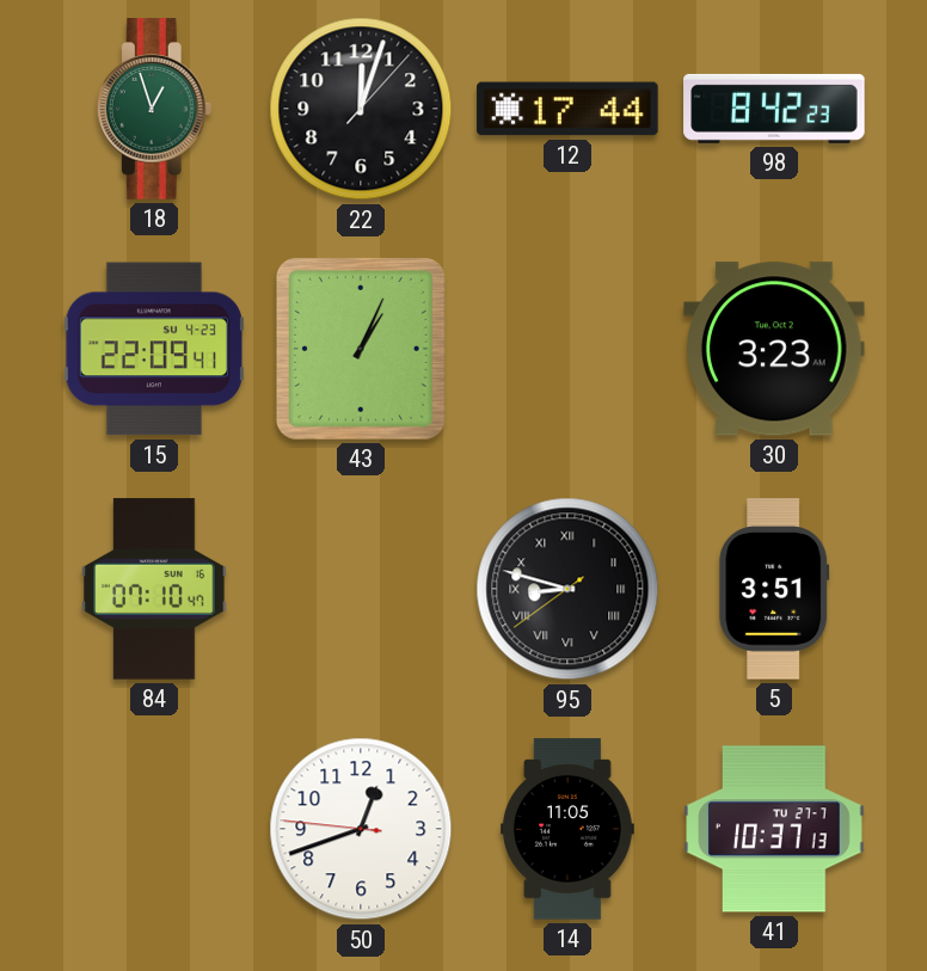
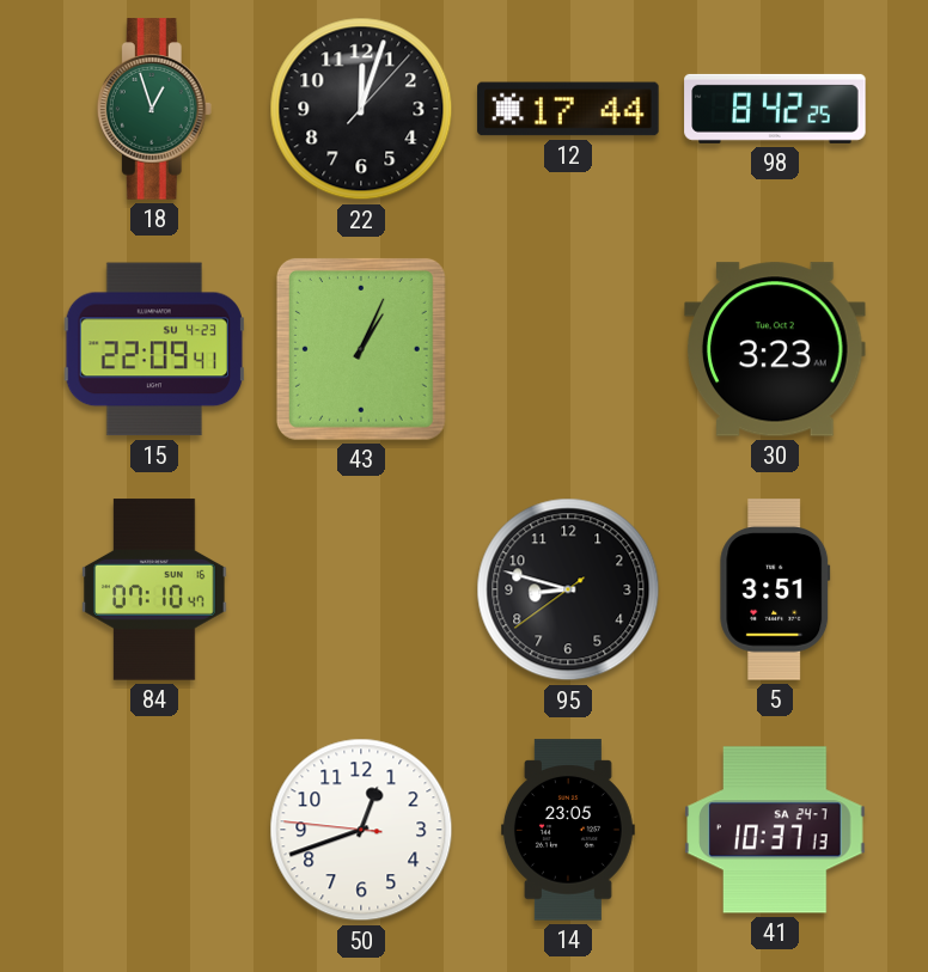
98: 8:42:23 -> 8:42:25
95 numerals: Roman -> Arabic
14: 11:05 -> 23:05
41 date: TU 27-7 -> SA 24-7
